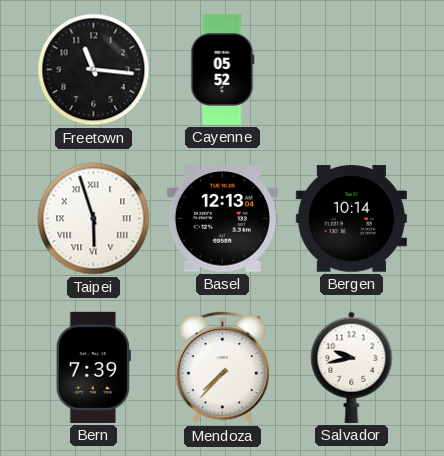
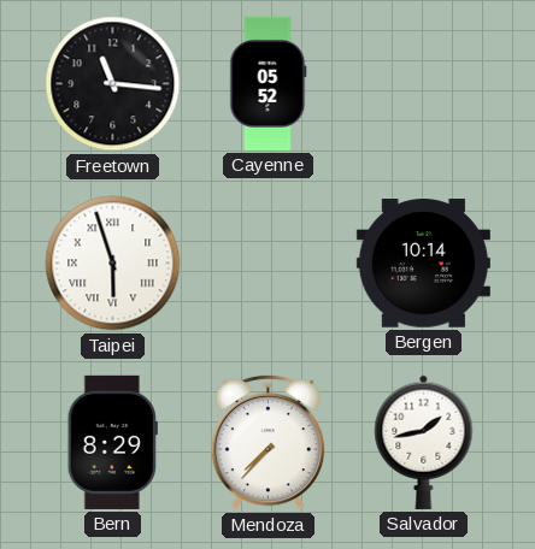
Basel: 12:13 -> none
Bern: 7:39 -> 8:29
Salvador: 9:43 -> 1:43
